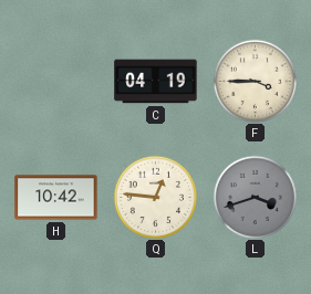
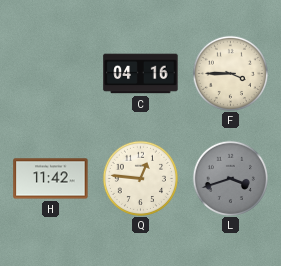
C: 04:19 -> 04:16
H: 10:42 -> 11:42
